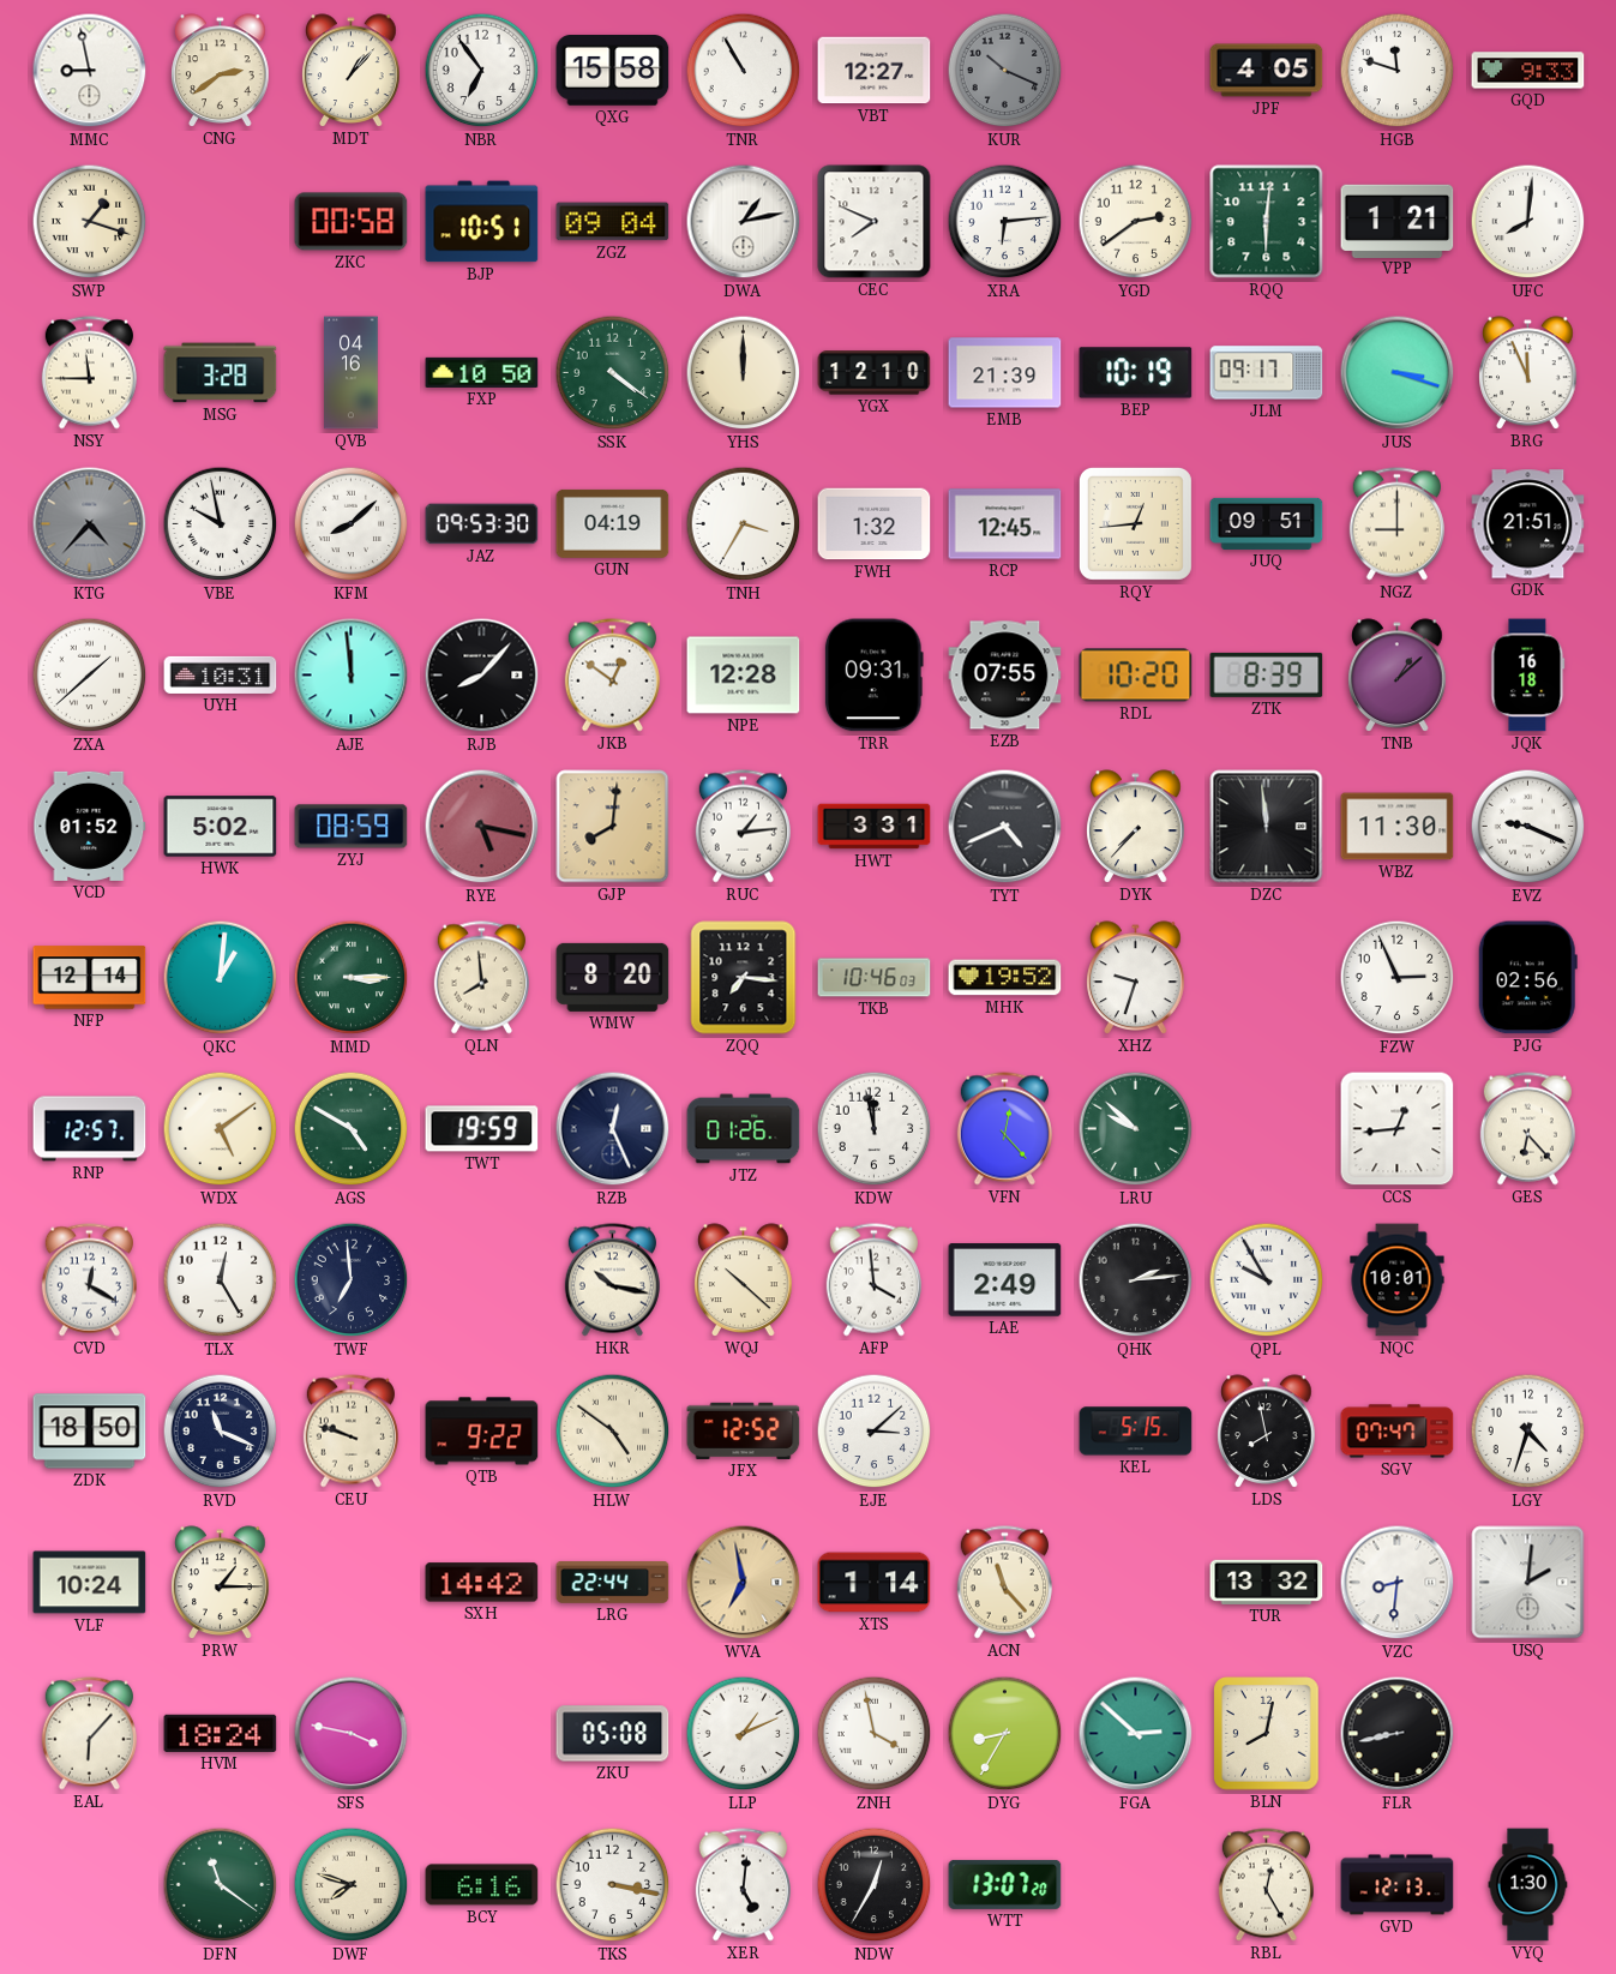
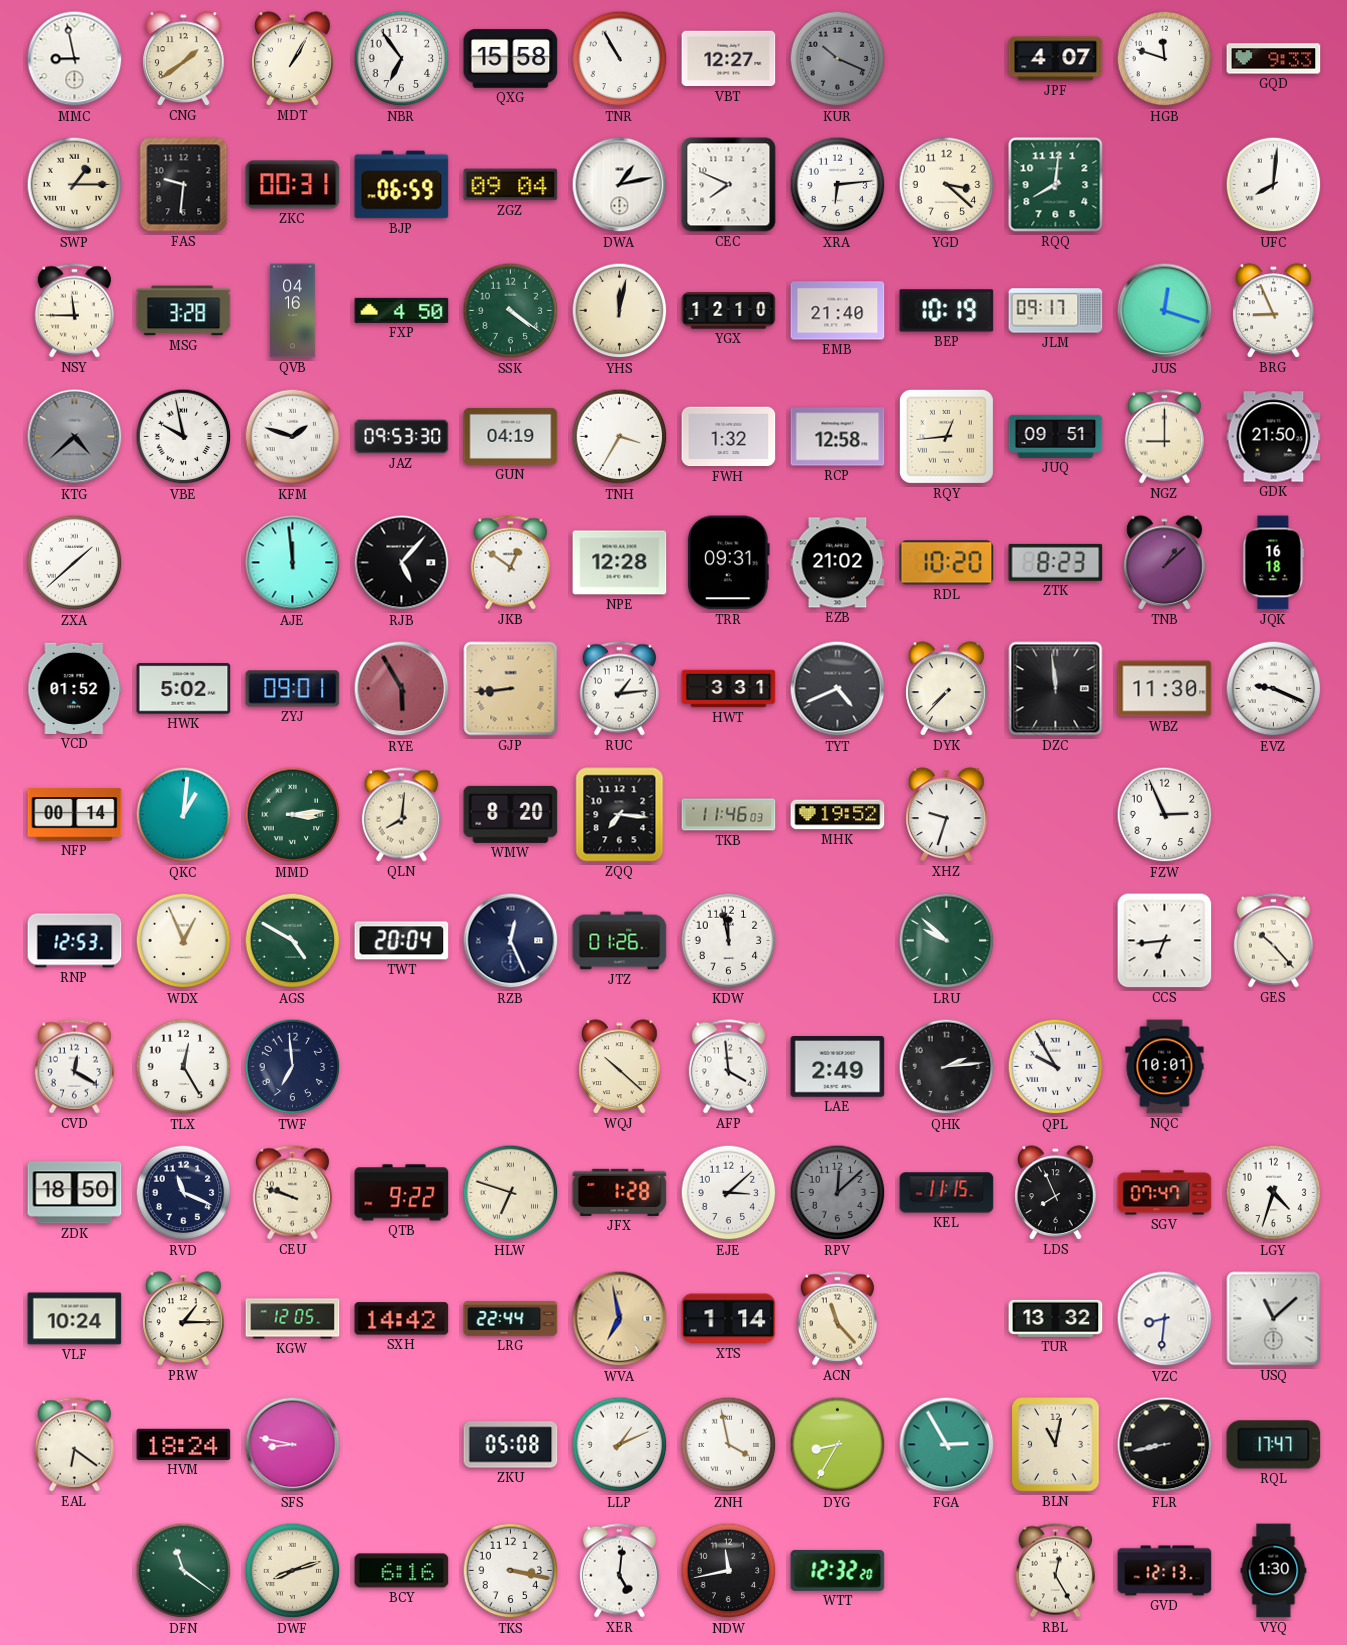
CNG: 2:39 -> 1:39
MDT: 1:07 -> 1:05
JPF: 4:05 -> 4:07
SWP: 1:18 -> 1:15
FAS: none -> 9:31
ZKC: 00:58 -> 00:31
BJP: 10:51 -> 06:59
YGD: 2:39 -> 3:22
RQQ: 6:01 -> 8:01
VPP: 1:21 -> none
FXP: 10:50 -> 4:50
YHS: 12:00 -> 12:02
EMB: 21:39 -> 21:40
JUS: 3:18 -> 12:18
BRG: 11:56 -> 8:56
KTG: 4:37 -> 4:38
KFM: 8:08 -> 1:48
RCP: 12:45 -> 12:58
GDK: 21:51 -> 21:50
UYH: 10:31 -> none
RJB: 8:07 -> 5:07
EZB: 07:55 -> 21:02
ZTK: 8:39 -> 8:23
ZYJ: 08:59 -> 09:01
RYE: 5:17 -> 5:55
GJP: 8:01 -> 8:44
NFP: 12:14 -> 00:14
MMD: 3:15 -> 3:14
QLN: 7:59 -> 8:01
TKB: 10:46 -> 11:46
PJG: 02:56 -> none
RNP: 12:57 -> 12:53
WDX: 5:09 -> 12:56
TWT: 19:59 -> 20:04
VFN: 12:23 -> none
CCS: 12:44 -> 6:44
GES: 6:23 -> 10:23
HKR: 10:17 -> none
HLW: 4:51 -> 6:48
JFX: 12:52 -> 1:28
RPV: none -> 12:08
KEL: 5:15 -> 11:15
LDS: 7:58 -> 7:56
KGW: none -> 12:05
USQ: 2:01 -> 11:08
EAL: 6:07 -> 6:21
SFS: 3:47 -> 8:47
FGA: 2:52 -> 2:55
BLN: 8:02 -> 11:02
RQL: none -> 17:47
DWF: 7:48 -> 8:12
NDW: 12:35 -> 11:43
WTT: 13:07 -> 12:32
